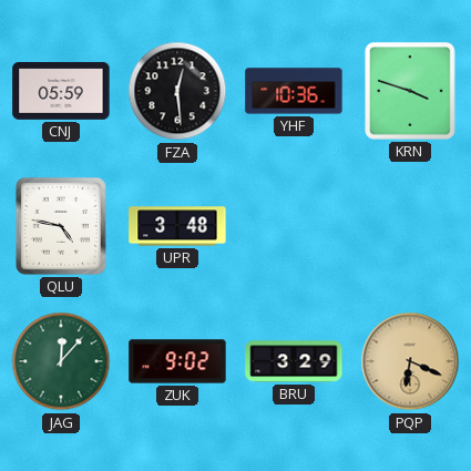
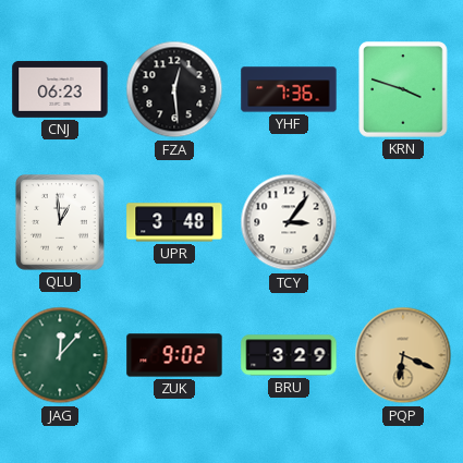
CNJ: 05:59 -> 06:23
YHF: 10:36 -> 7:36
QLU: 4:47 -> 12:59
TCY: none -> 3:06
